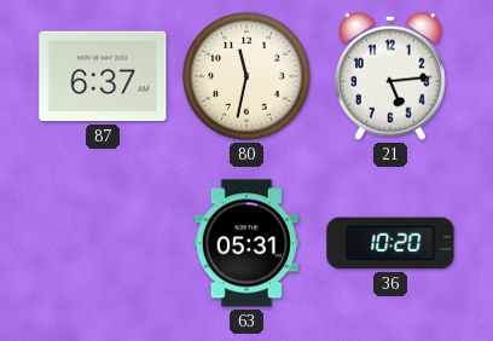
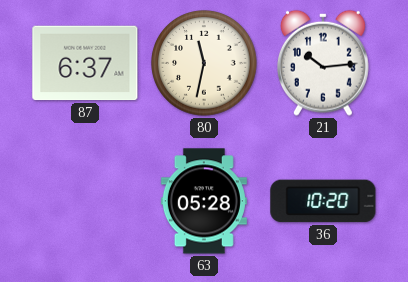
21: 5:14 -> 10:14
63: 05:31 -> 05:28
